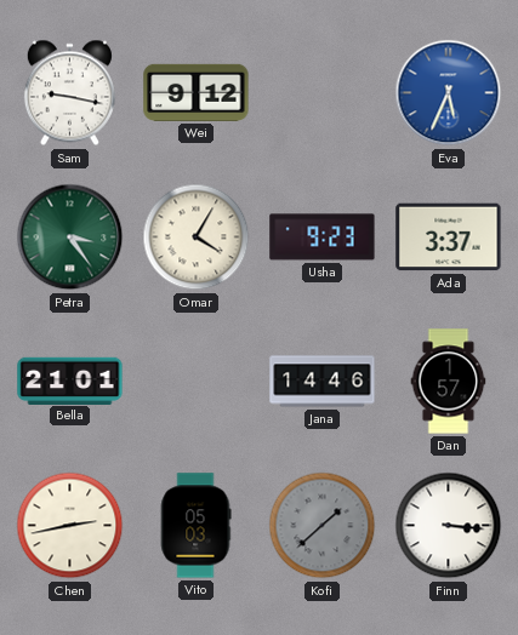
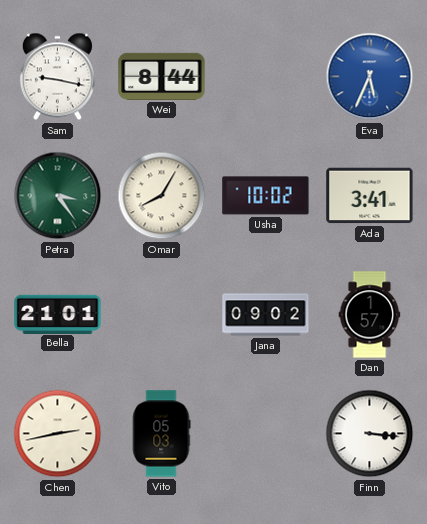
Wei: 9:12 -> 8:44
Omar: 4:05 -> 8:05
Usha: 9:23 -> 10:02
Ada: 3:37 -> 3:41
Jana: 14:46 -> 09:02
Kofi: 1:38 -> none
